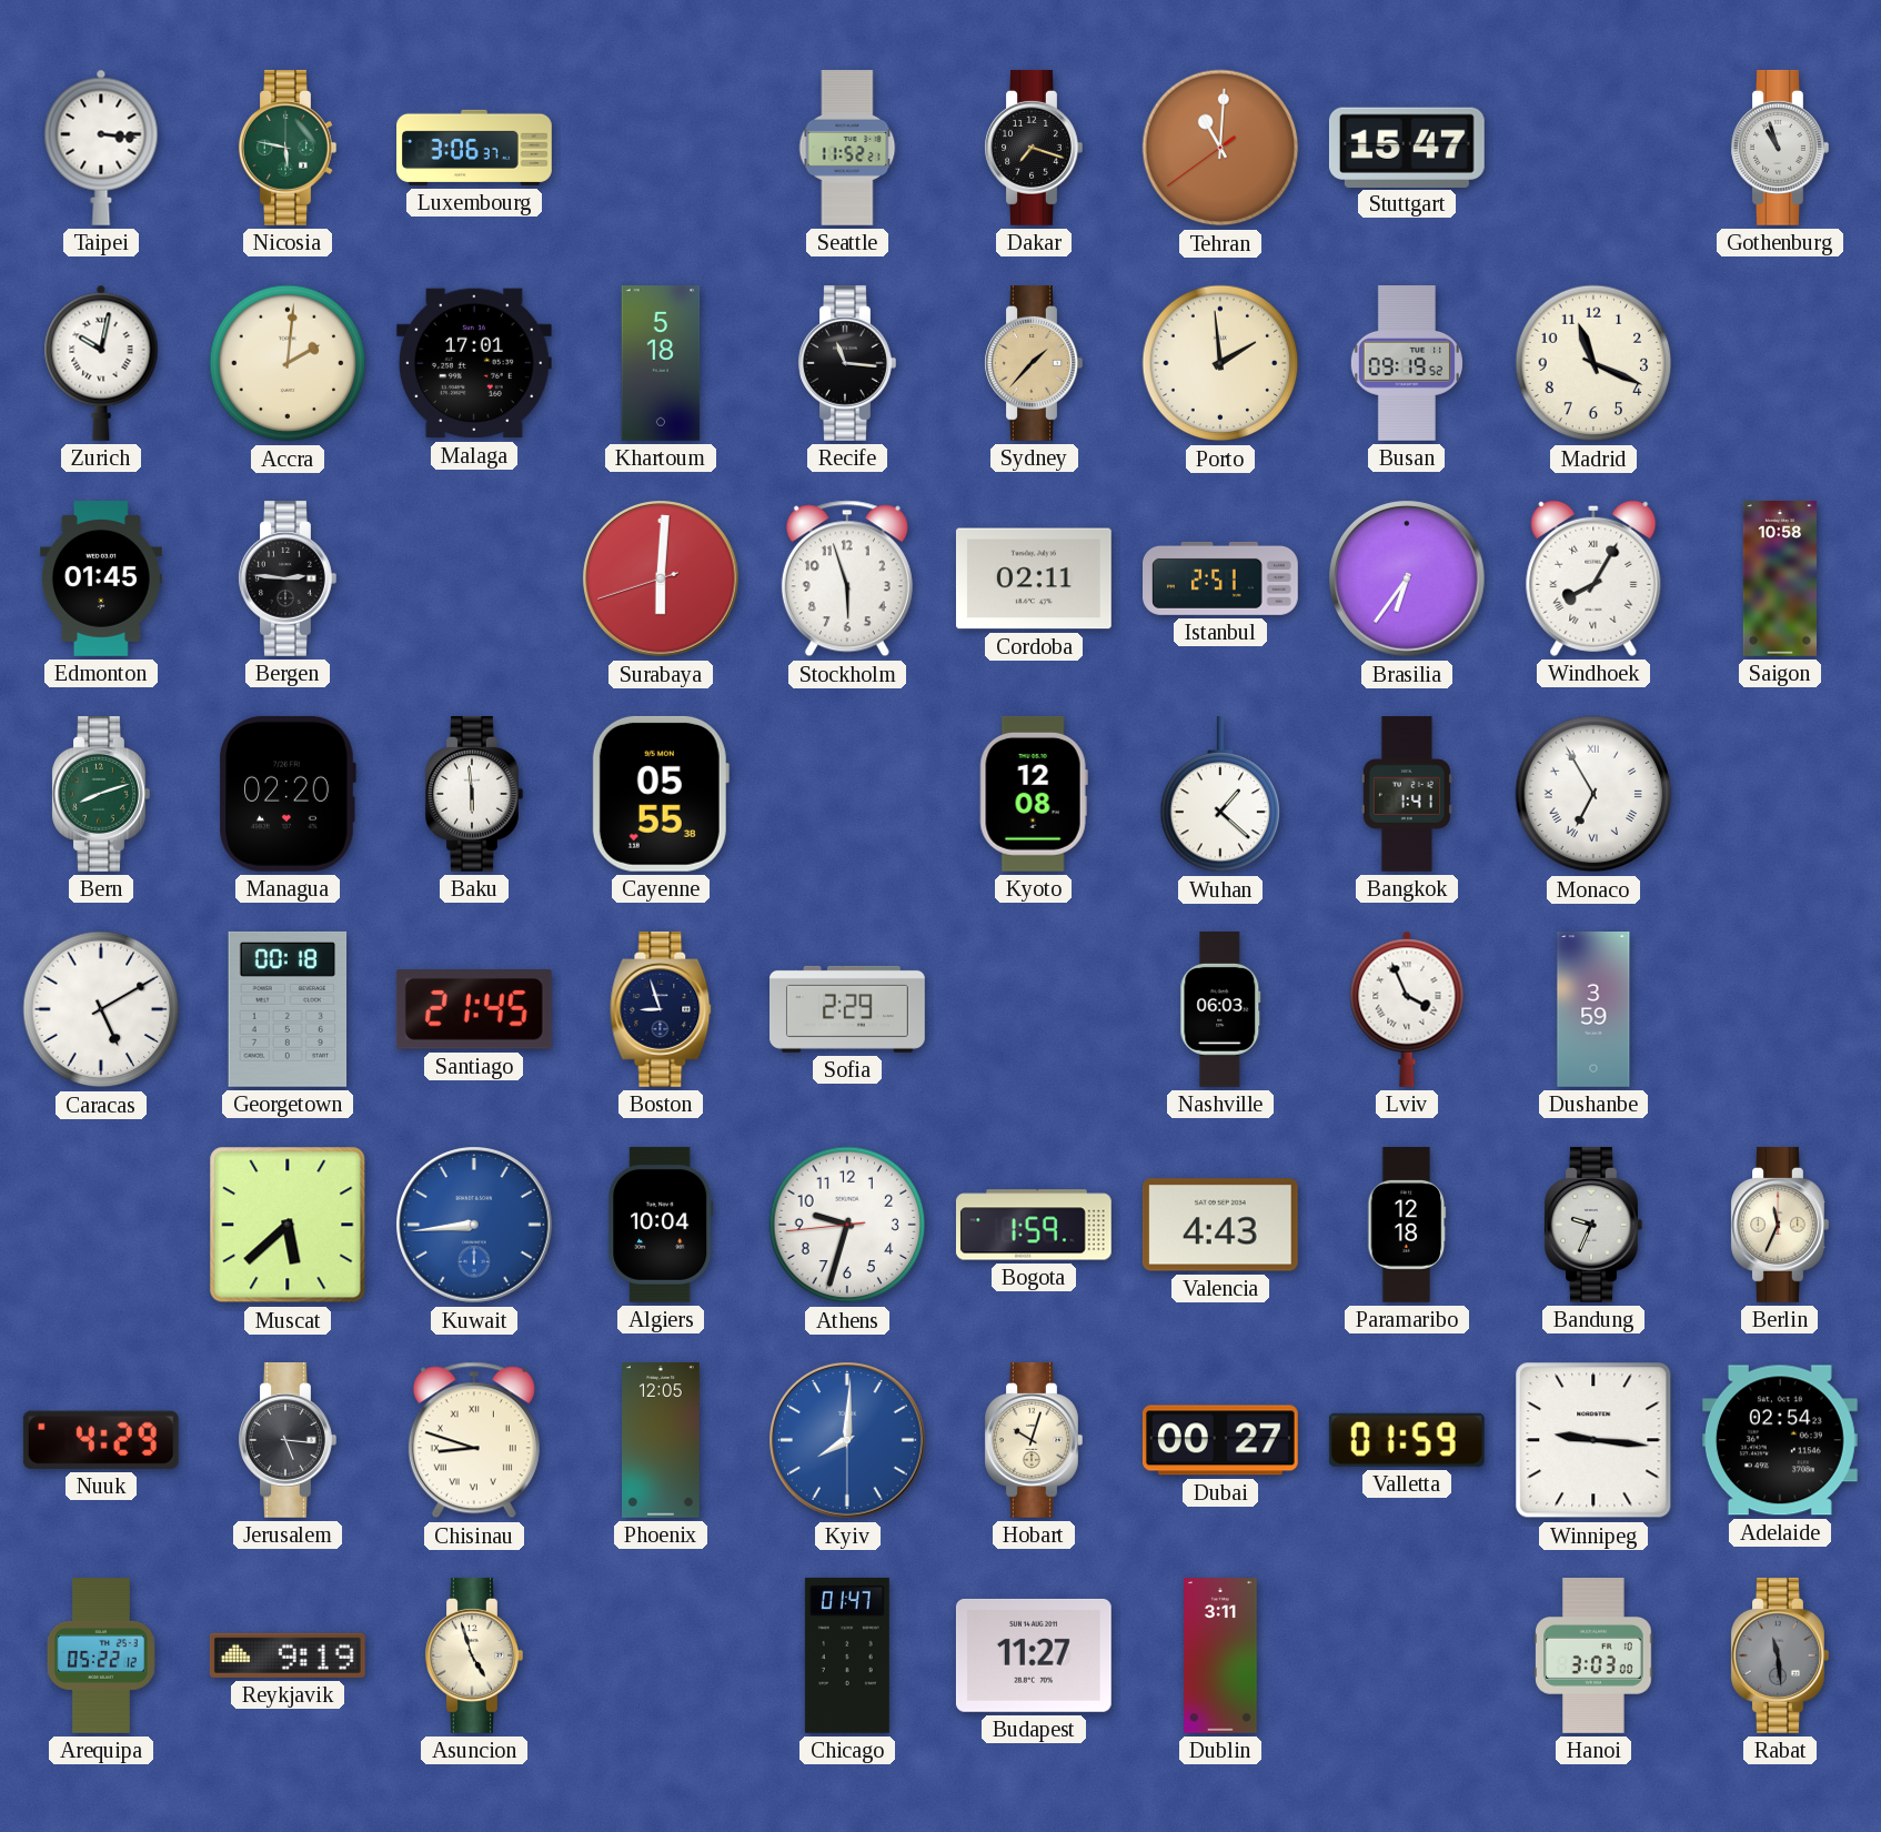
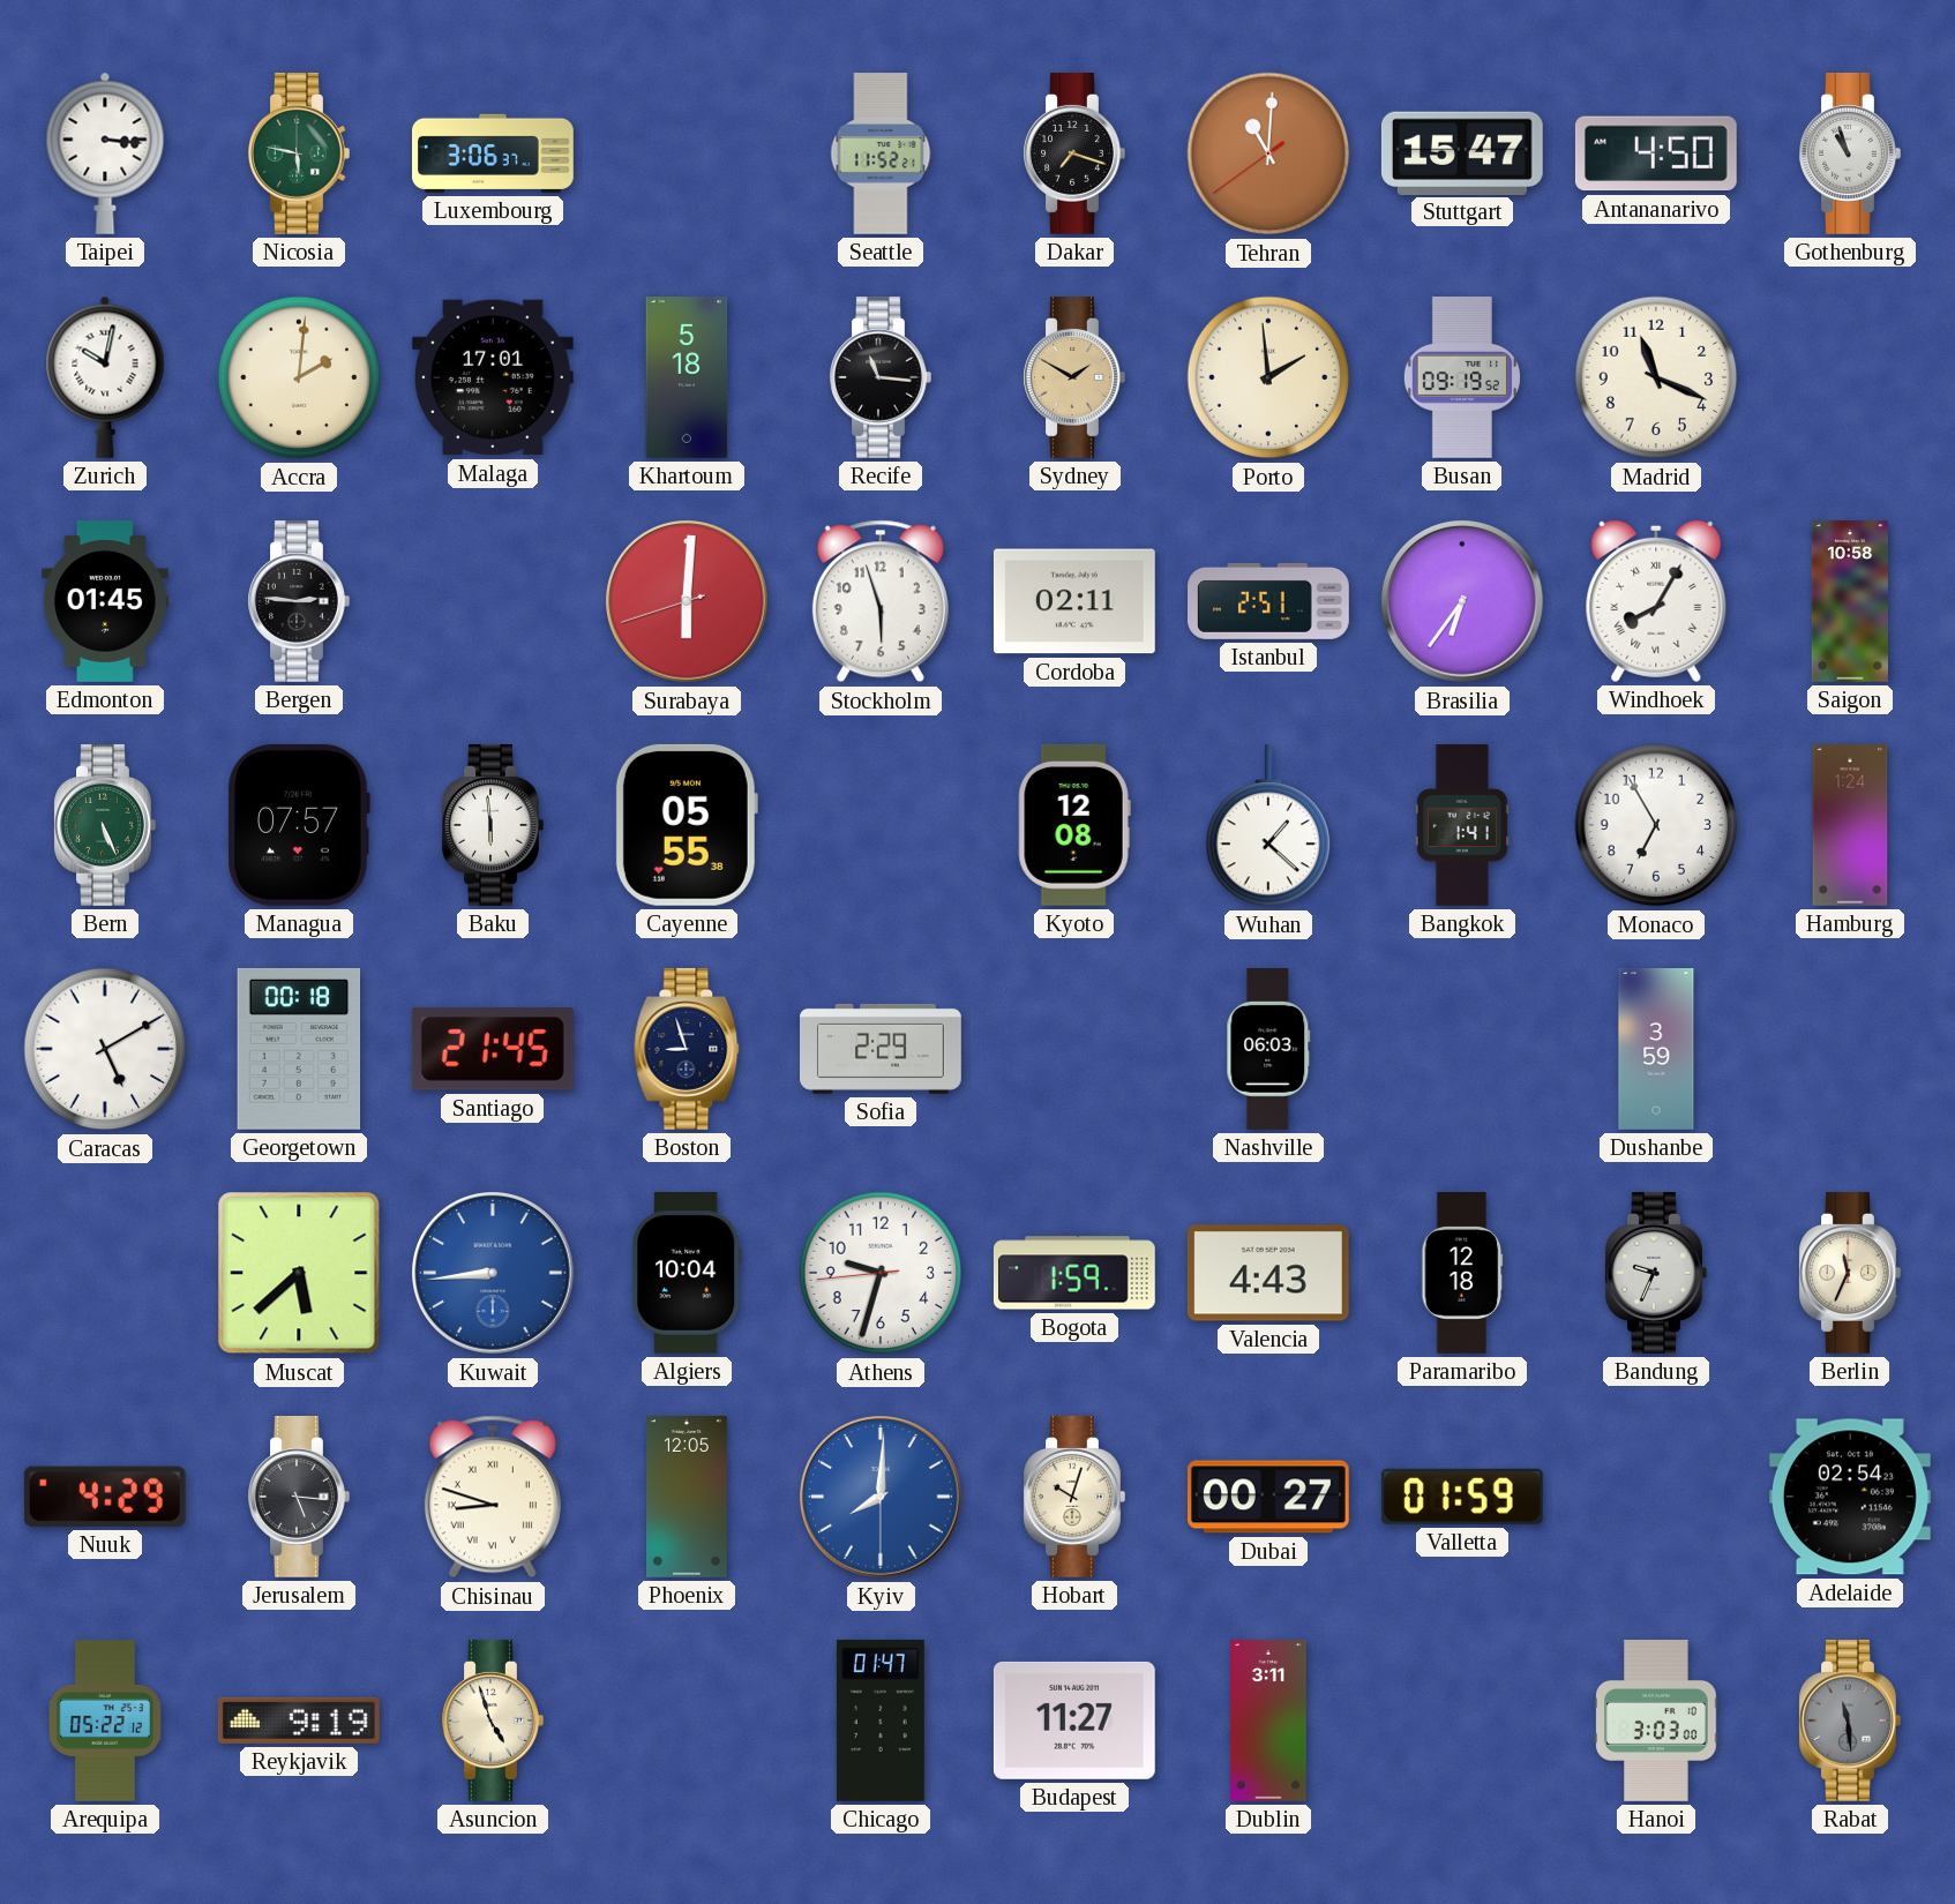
Antananarivo: none -> 4:50
Sydney: 1:37 -> 1:50
Bern: 8:12 -> 5:26
Managua: 02:20 -> 07:57
Monaco numerals: Roman -> Arabic
Hamburg: none -> 1:24
Lviv: 3:56 -> none
Winnipeg: 9:16 -> none
